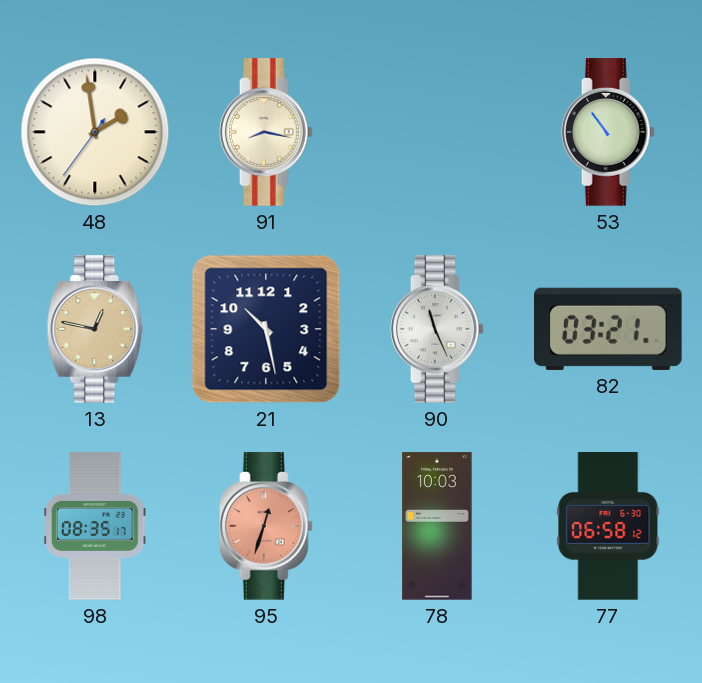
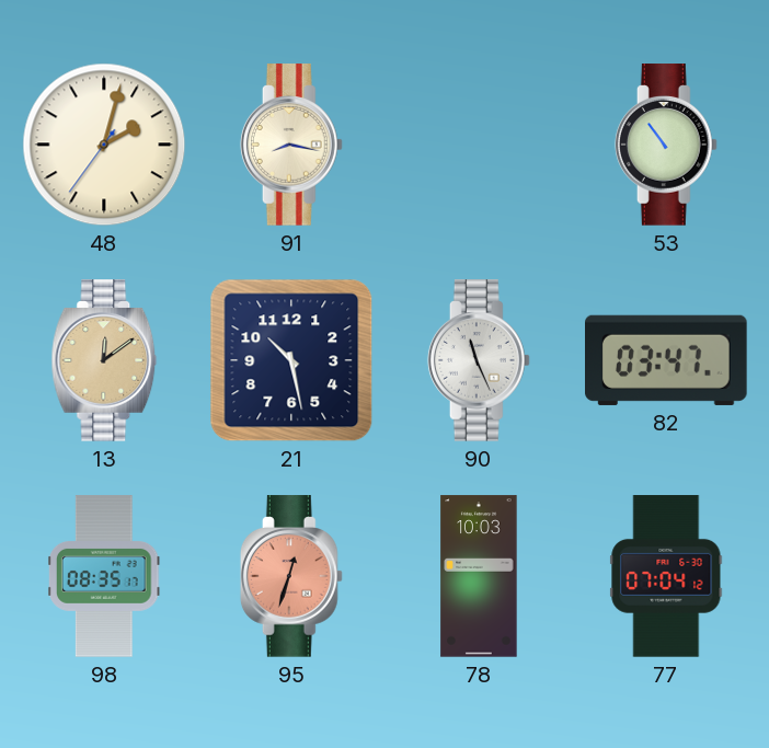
48: 1:58 -> 2:02
13: 12:47 -> 12:09
82: 03:21 -> 03:47
77: 06:58 -> 07:04
